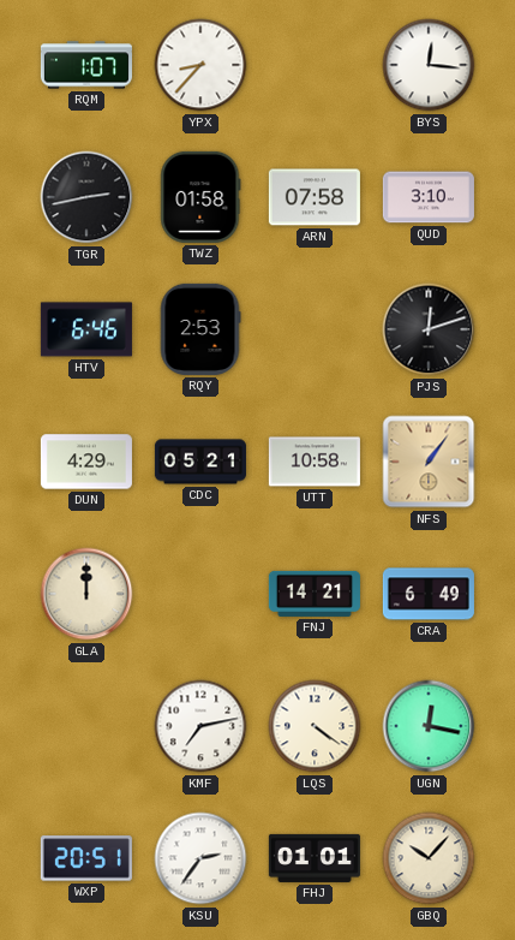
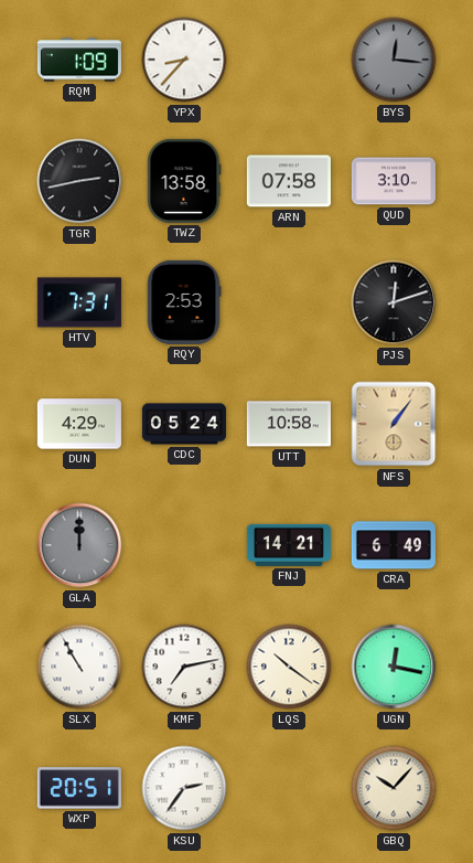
RQM: 1:07 -> 1:09
BYS dial: white -> grey
TWZ: 01:58 -> 13:58
HTV: 6:46 -> 7:31
CDC: 05:21 -> 05:24
GLA dial: cream -> grey
SLX: none -> 10:55
LQS: 4:21 -> 10:21
FHJ: 01:01 -> none
